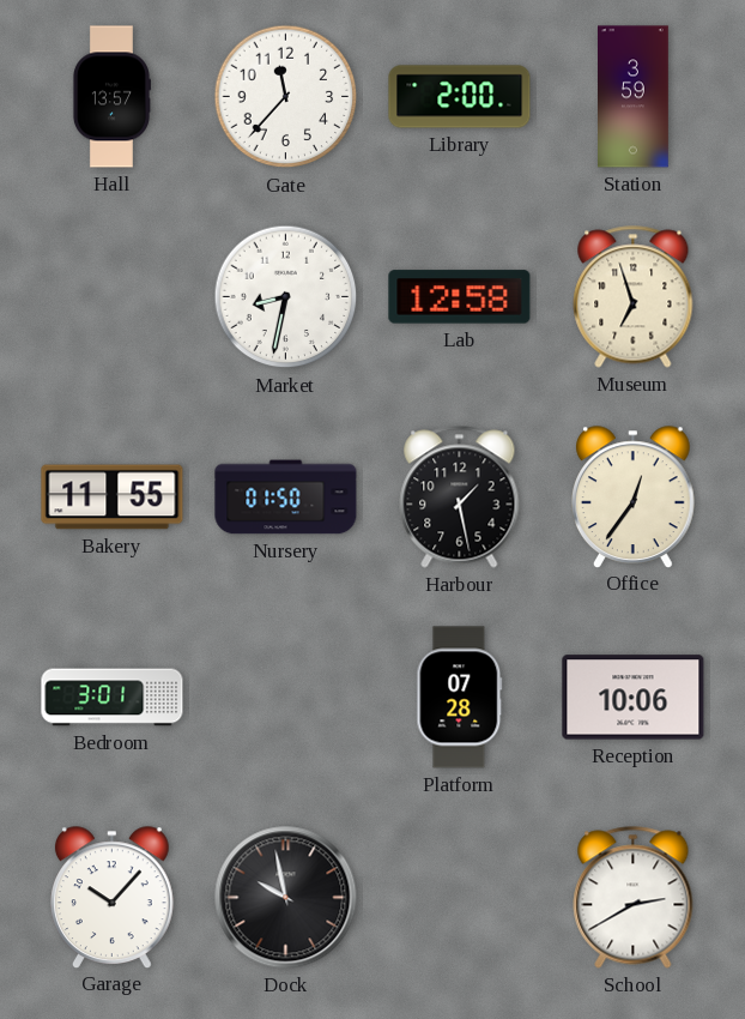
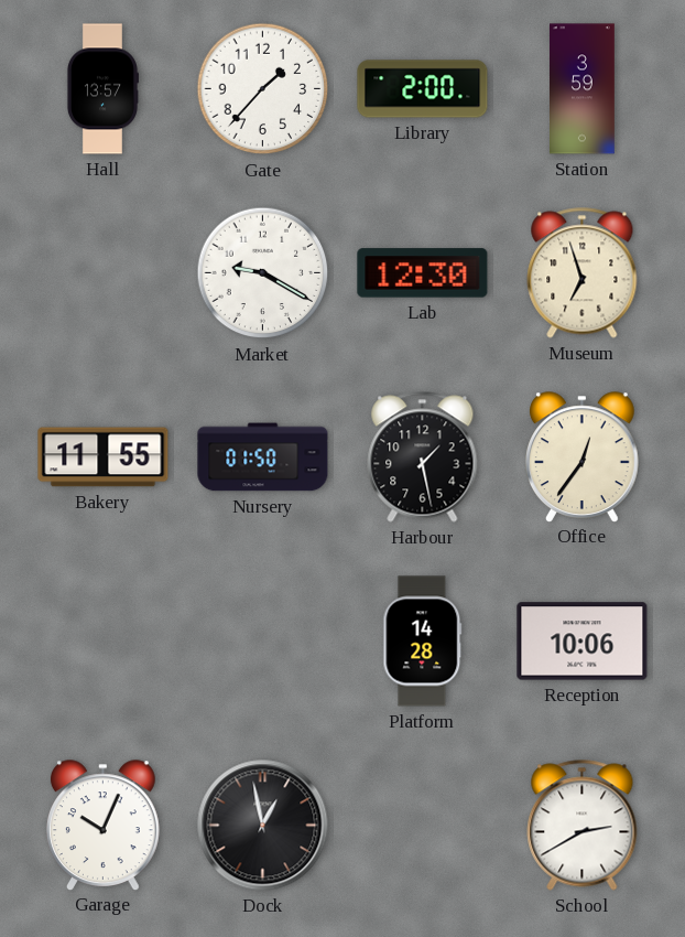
Gate: 11:37 -> 1:37
Market: 8:32 -> 9:20
Lab: 12:58 -> 12:30
Bedroom: 3:01 -> none
Platform: 07:28 -> 14:28
Garage: 10:07 -> 10:04
Dock: 9:58 -> 12:58
